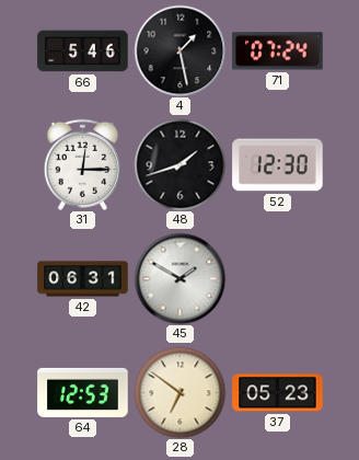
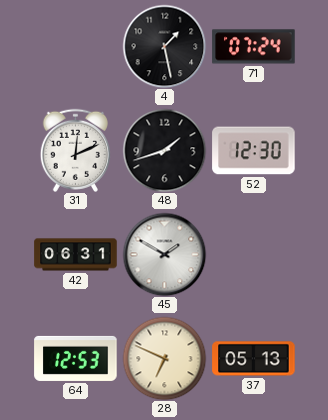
66: 5:46 -> none
31: 12:15 -> 12:11
28: 6:51 -> 6:49
37: 05:23 -> 05:13
